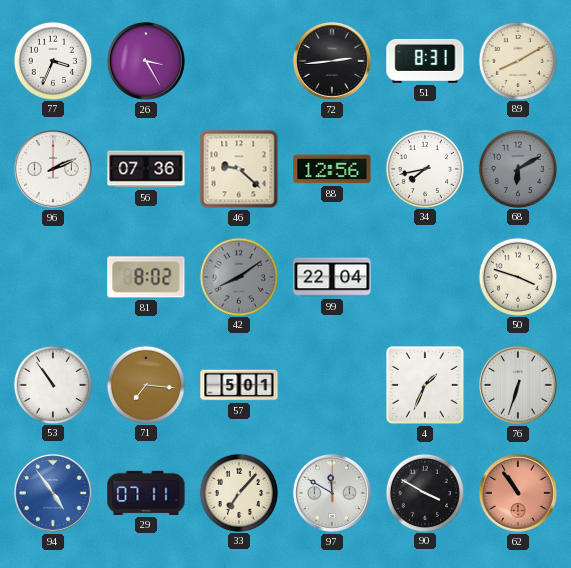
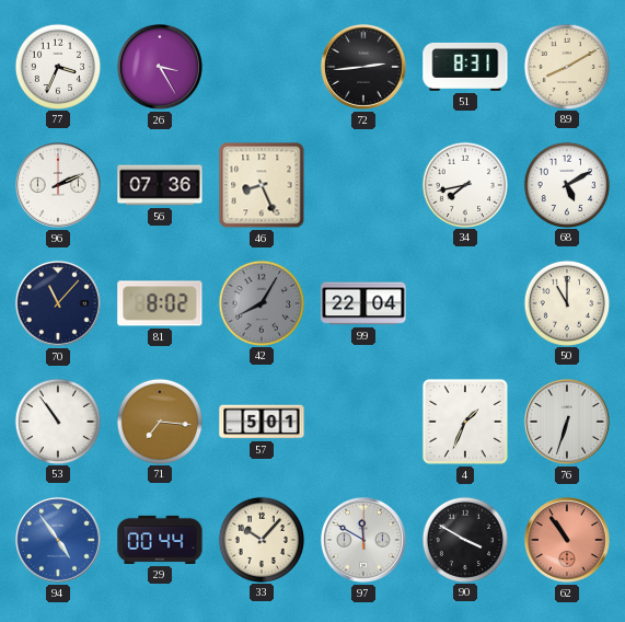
46: 9:22 -> 8:26
88: 12:56 -> none
68: 6:10 -> 5:10
68 dial: grey -> white
70: none -> 11:07
42: 8:09 -> 8:05
50: 3:48 -> 11:00
29: 07:11 -> 00:44
33: 7:07 -> 10:07
